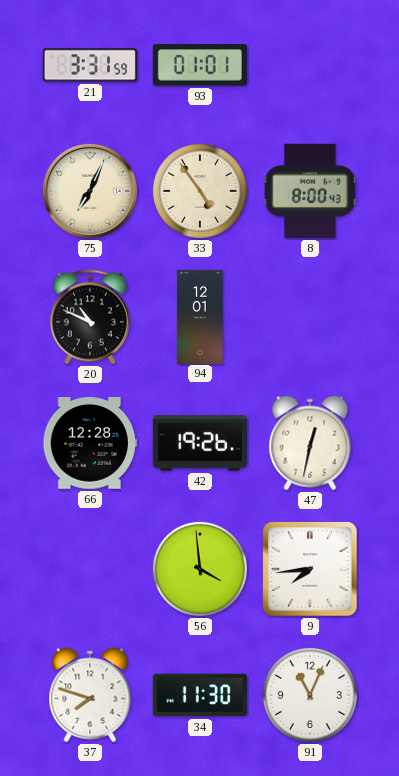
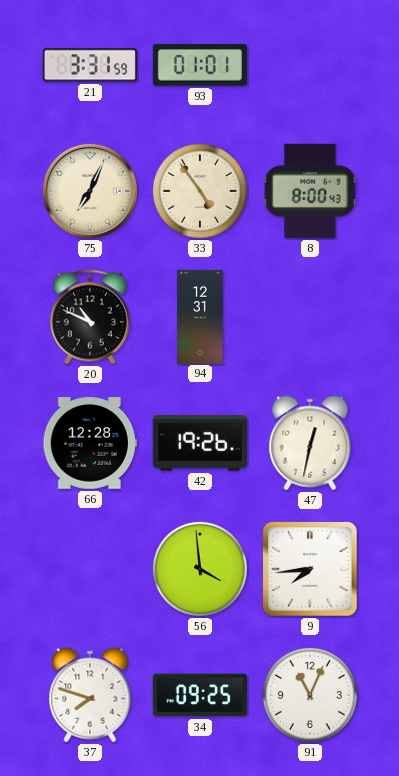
94: 12:01 -> 12:31
34: 11:30 -> 09:25
